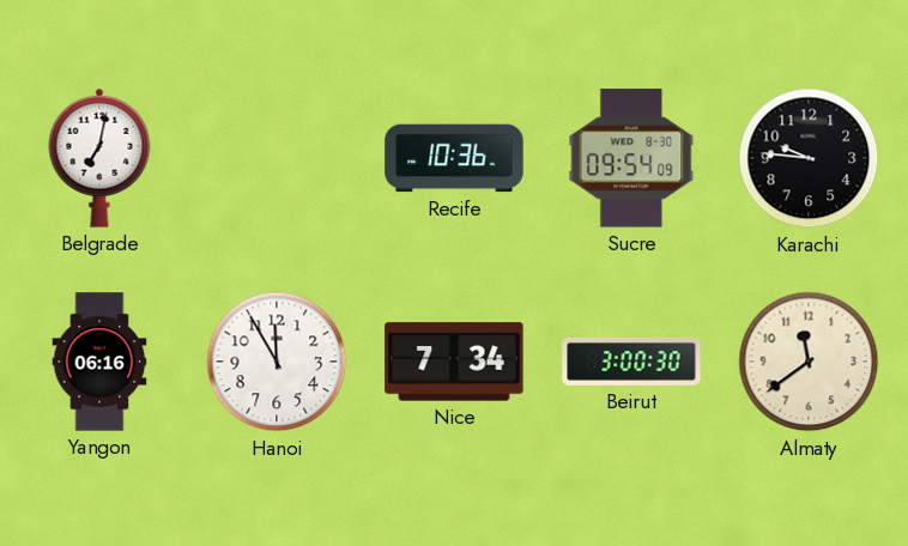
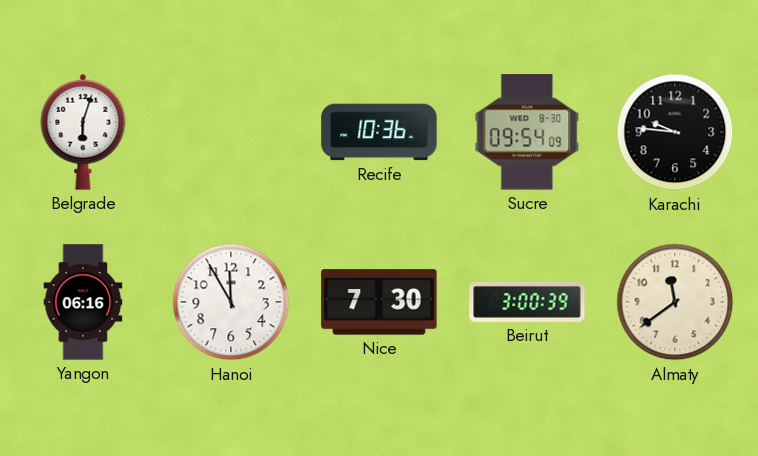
Belgrade: 7:02 -> 6:03
Nice: 7:34 -> 7:30
Beirut: 3:00:30 -> 3:00:39
